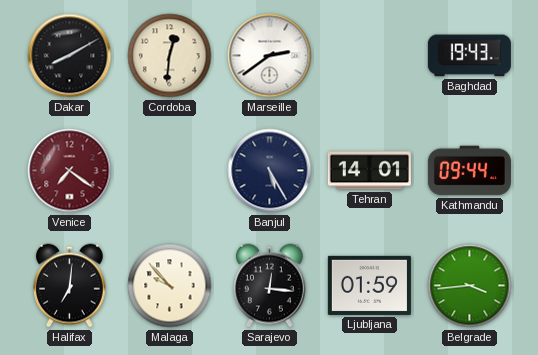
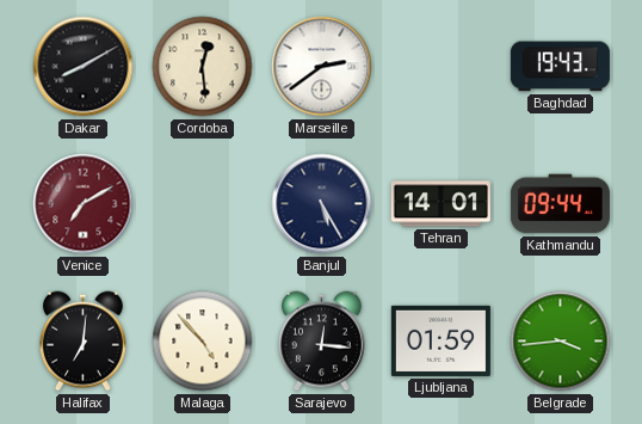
Cordoba: 12:31 -> 12:29
Venice: 7:21 -> 7:10
Malaga: 9:53 -> 4:53
